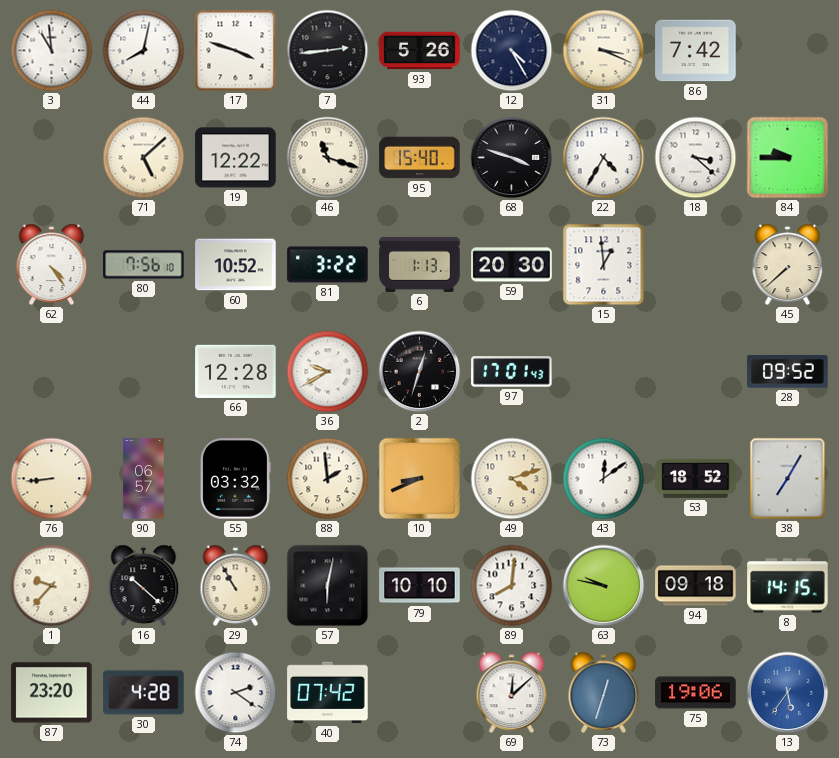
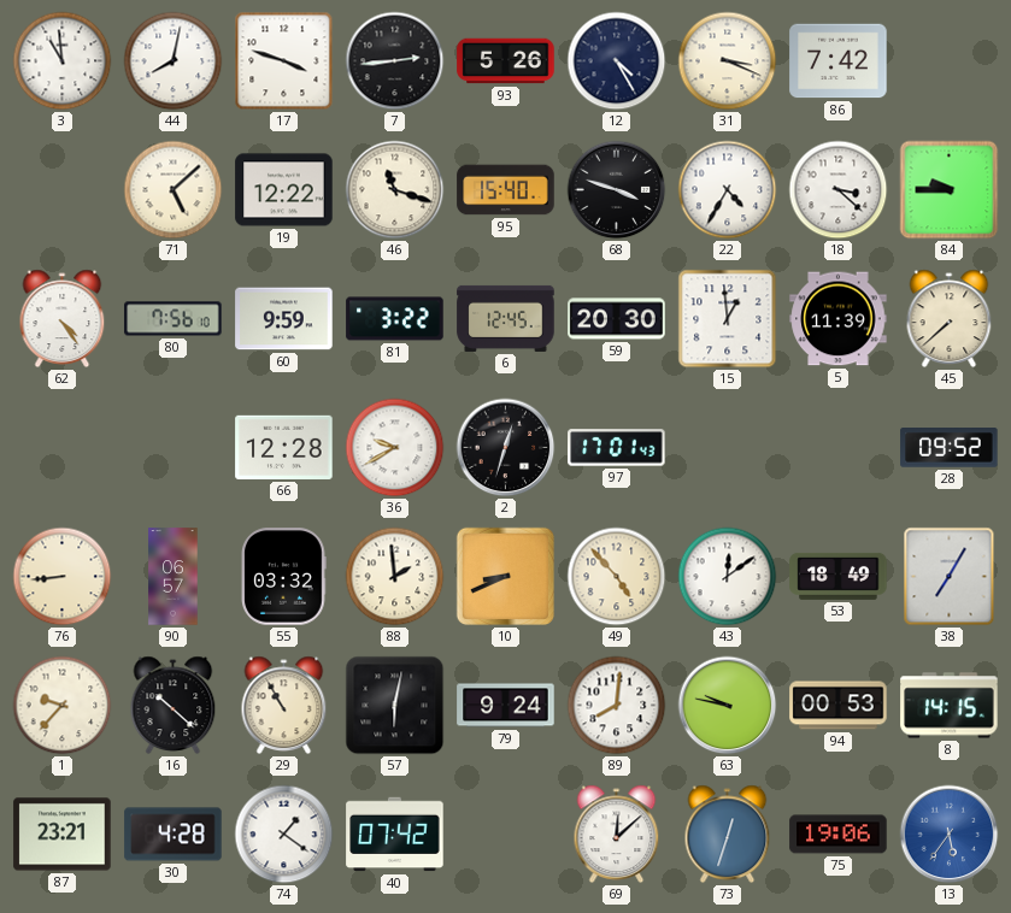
60: 10:52 -> 9:59
6: 1:13 -> 12:45
5: none -> 11:39
49: 4:12 -> 4:53
53: 18:52 -> 18:49
79: 10:10 -> 9:24
94: 09:18 -> 00:53
87: 23:20 -> 23:21
74: 2:21 -> 1:21
